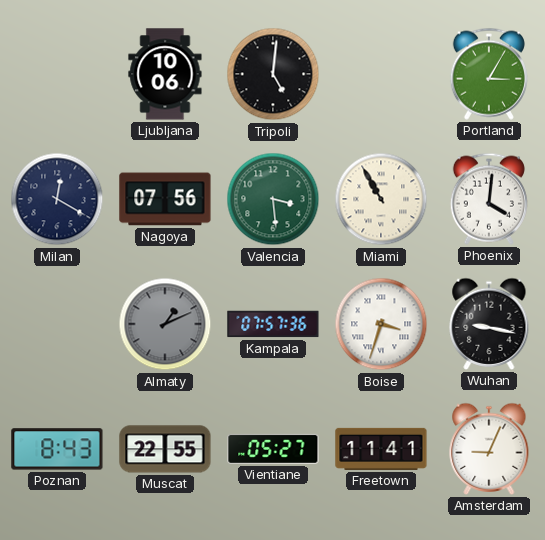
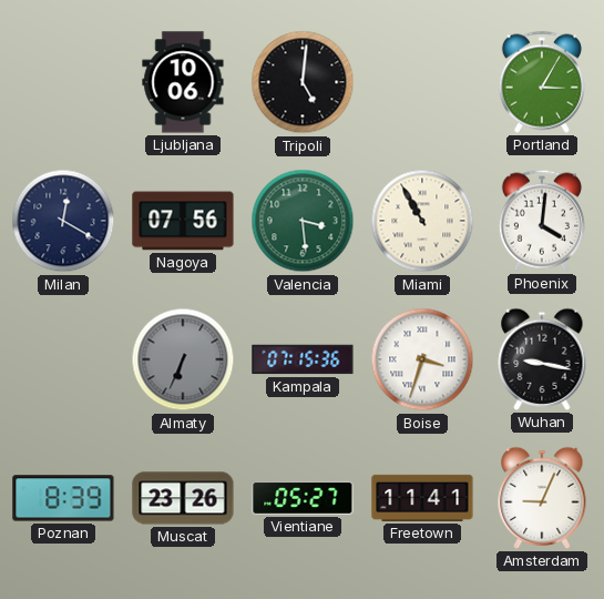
Almaty: 1:11 -> 6:34
Kampala: 07:57 -> 07:15
Poznan: 8:43 -> 8:39
Muscat: 22:55 -> 23:26
